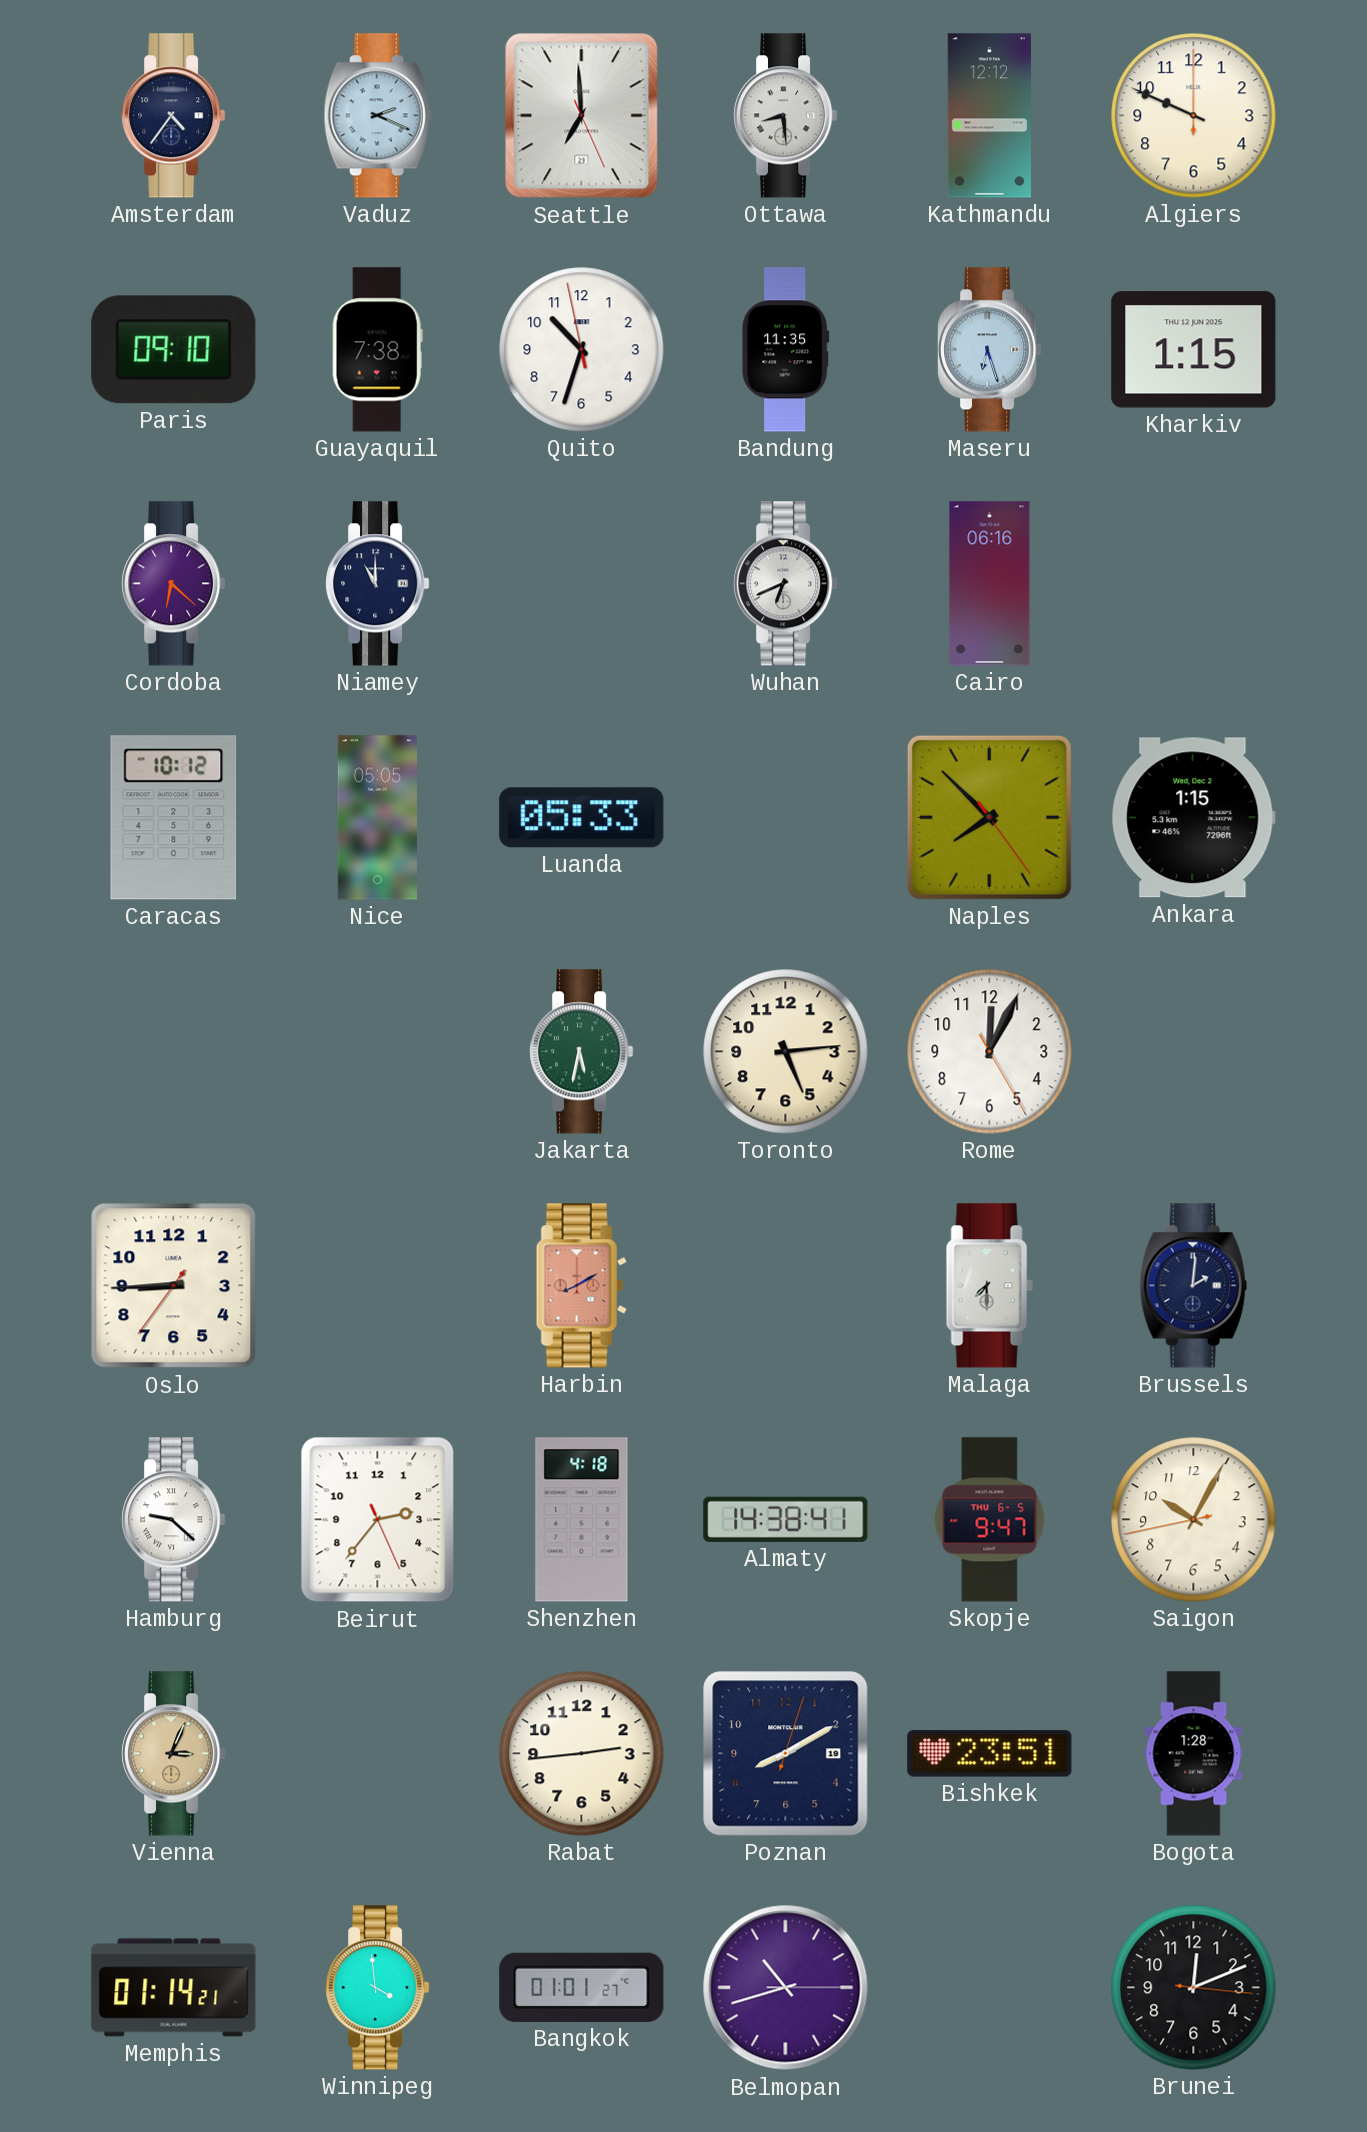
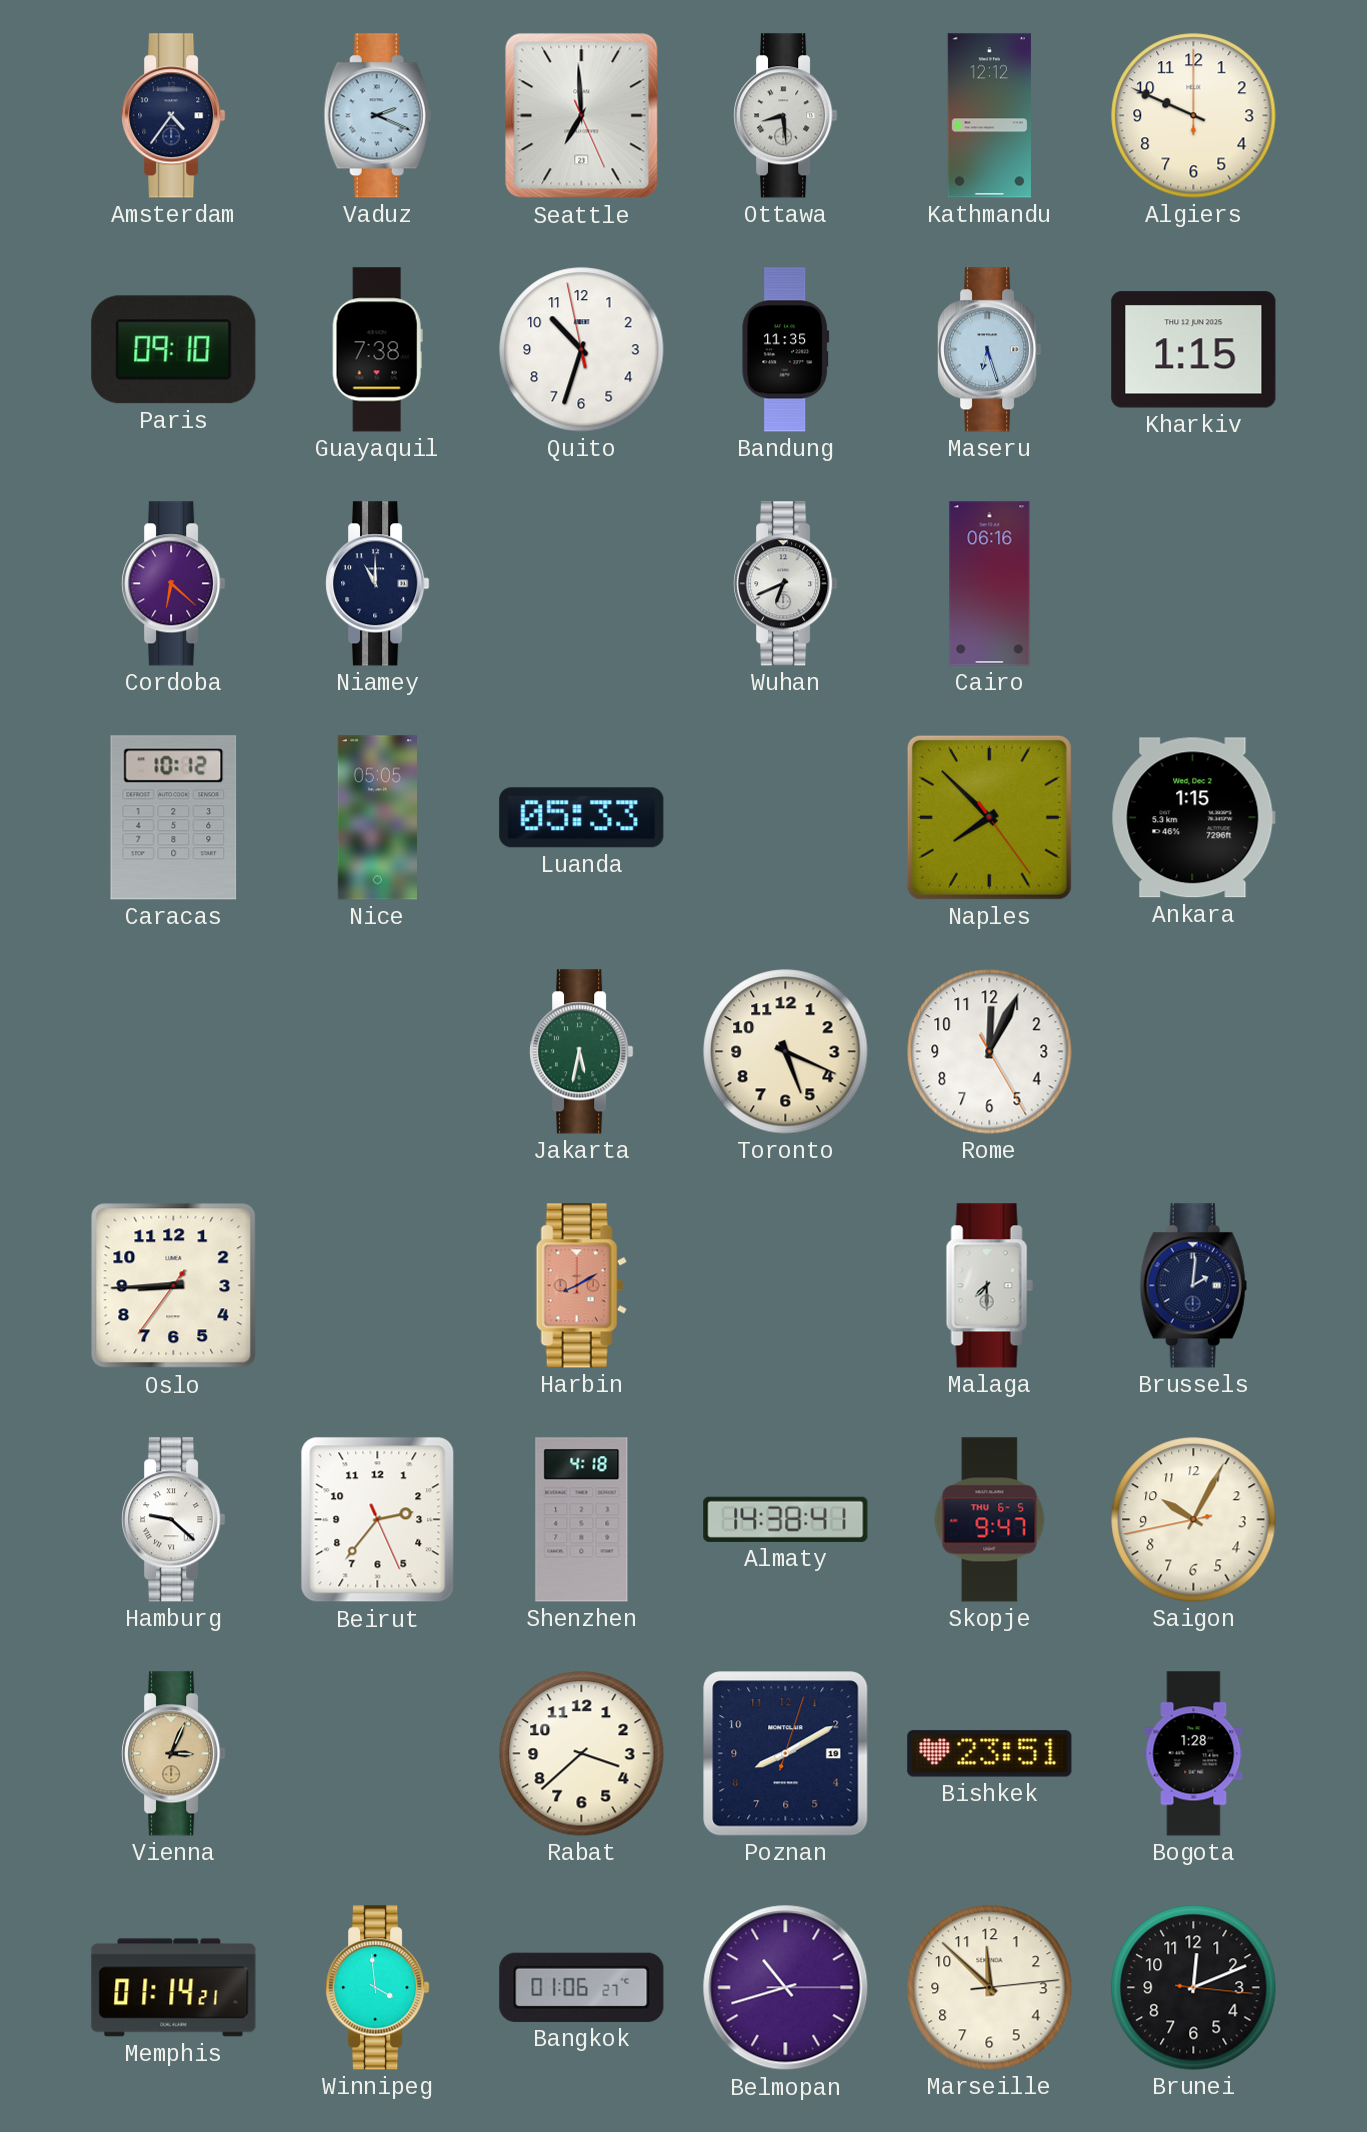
Toronto: 5:14 -> 5:19
Rabat: 2:44 -> 3:38
Bangkok: 01:01 -> 01:06
Marseille: none -> 11:52
